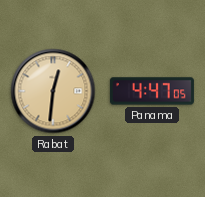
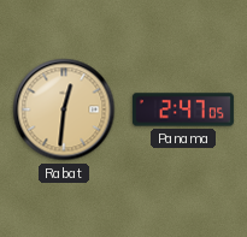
Panama: 4:47 -> 2:47
